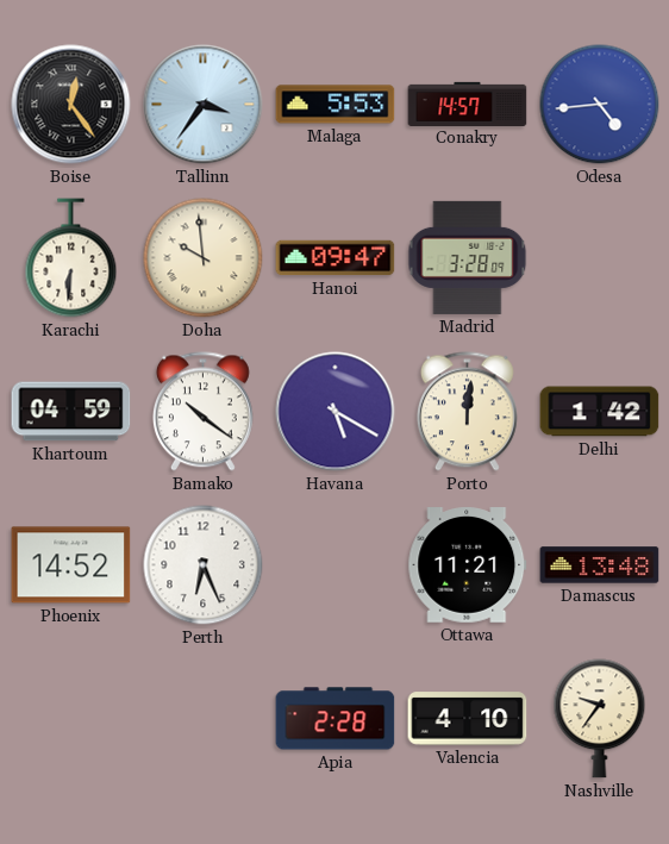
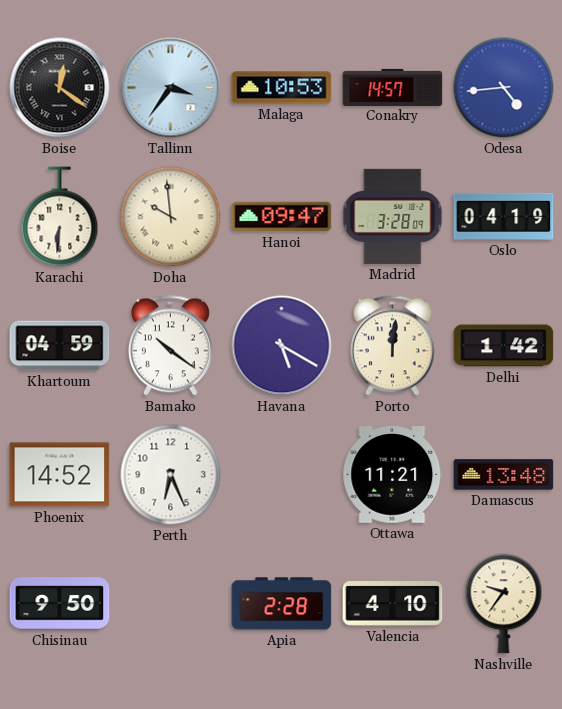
Boise: 12:24 -> 12:21
Malaga: 5:53 -> 10:53
Oslo: none -> 04:19
Chisinau: none -> 9:50
